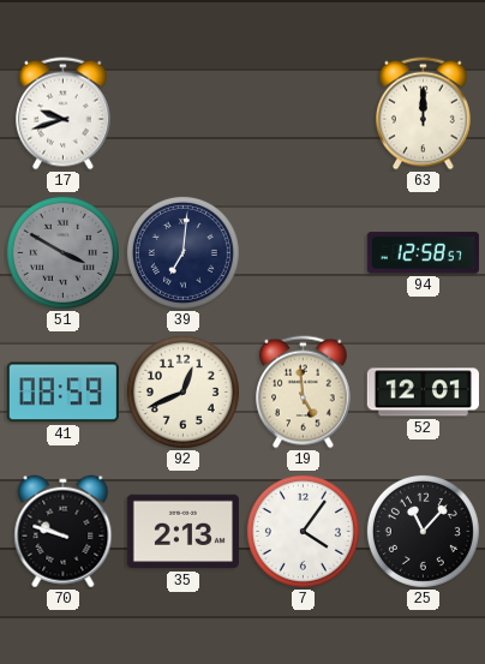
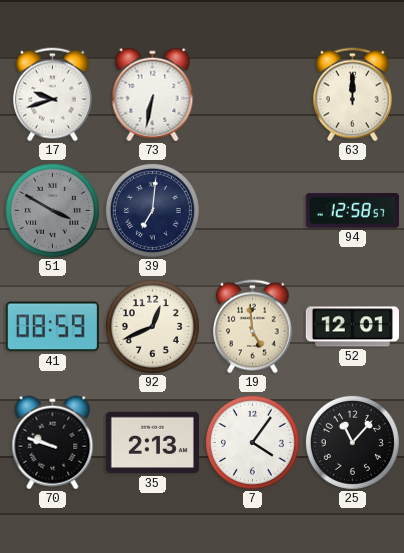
73: none -> 6:32
